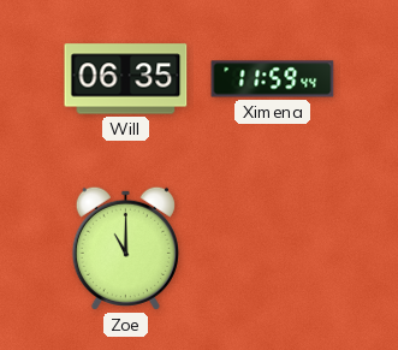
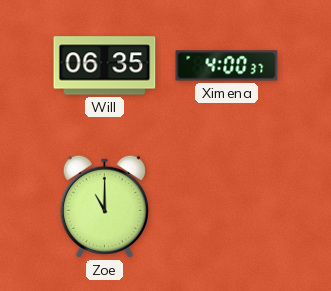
Ximena: 11:59 -> 4:00
